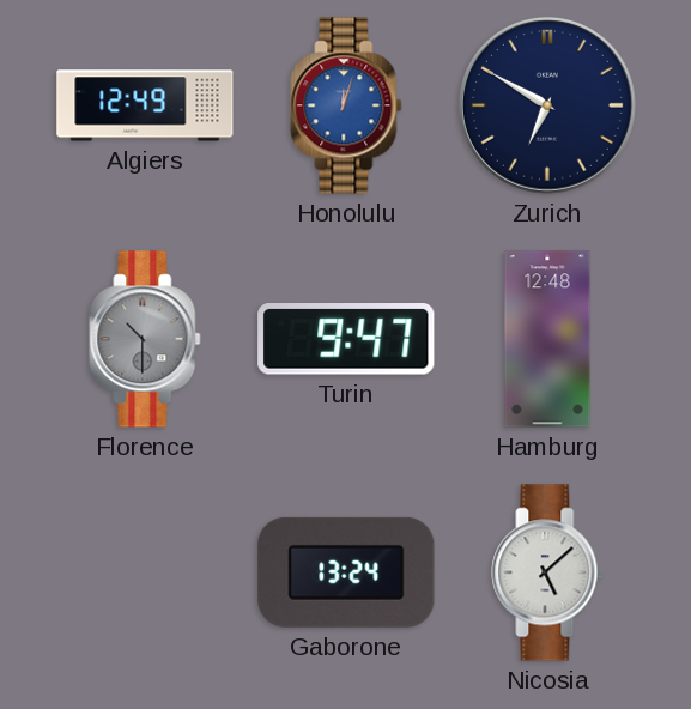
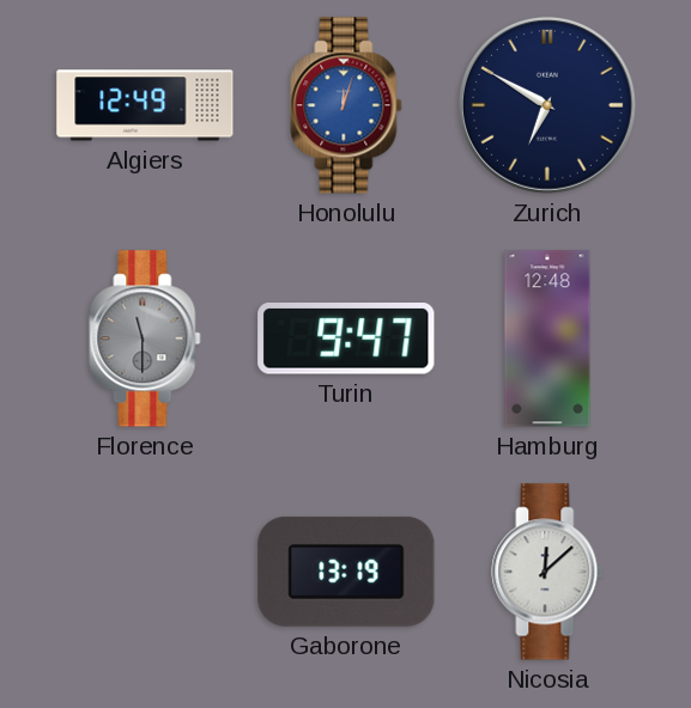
Florence: 10:30 -> 11:30
Gaborone: 13:24 -> 13:19
Nicosia: 5:08 -> 12:08
